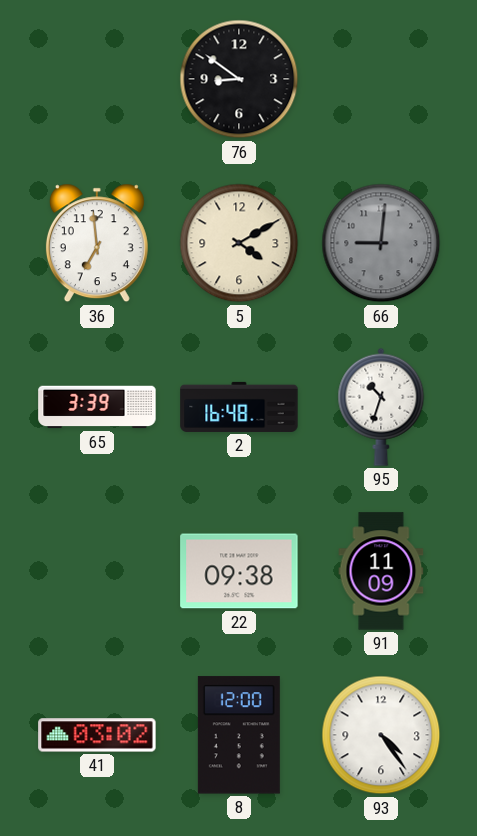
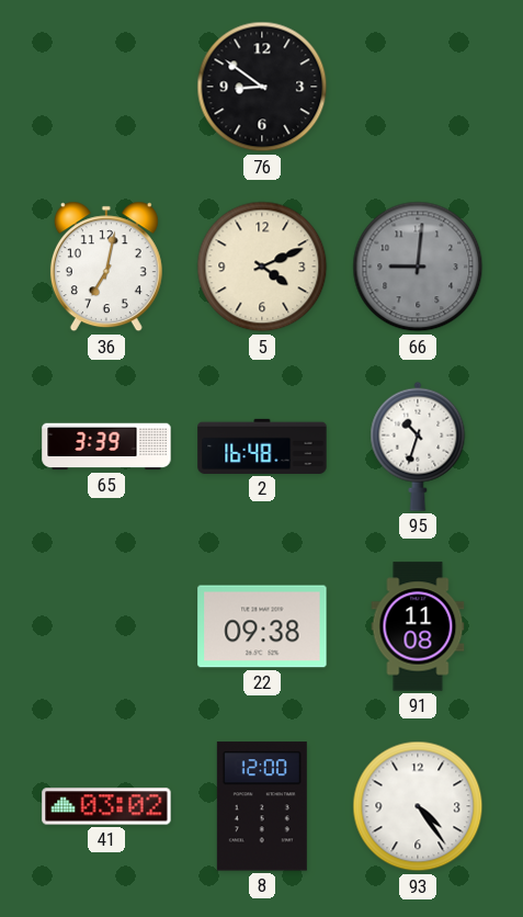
36: 6:59 -> 7:02
5: 4:10 -> 4:11
91: 11:09 -> 11:08
